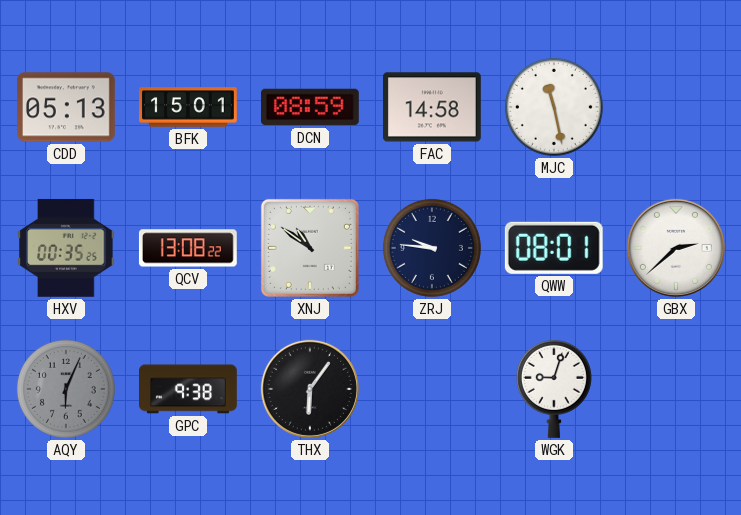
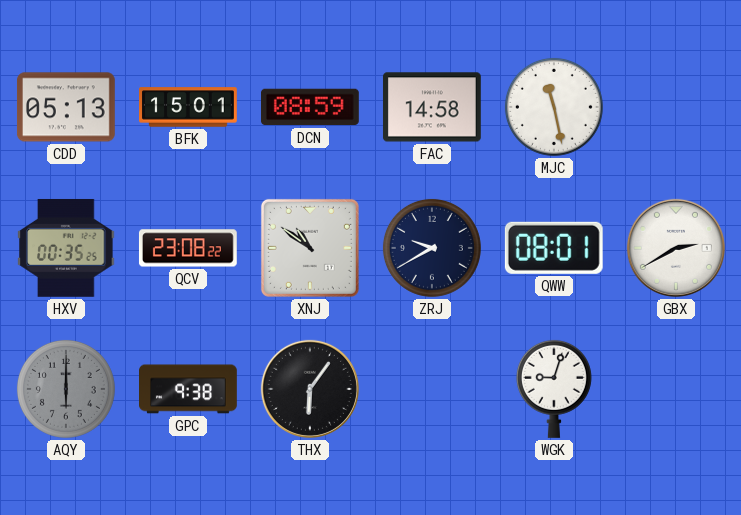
QCV: 13:08 -> 23:08
ZRJ: 9:46 -> 9:40
GBX: 2:38 -> 2:40
AQY: 6:04 -> 6:00
